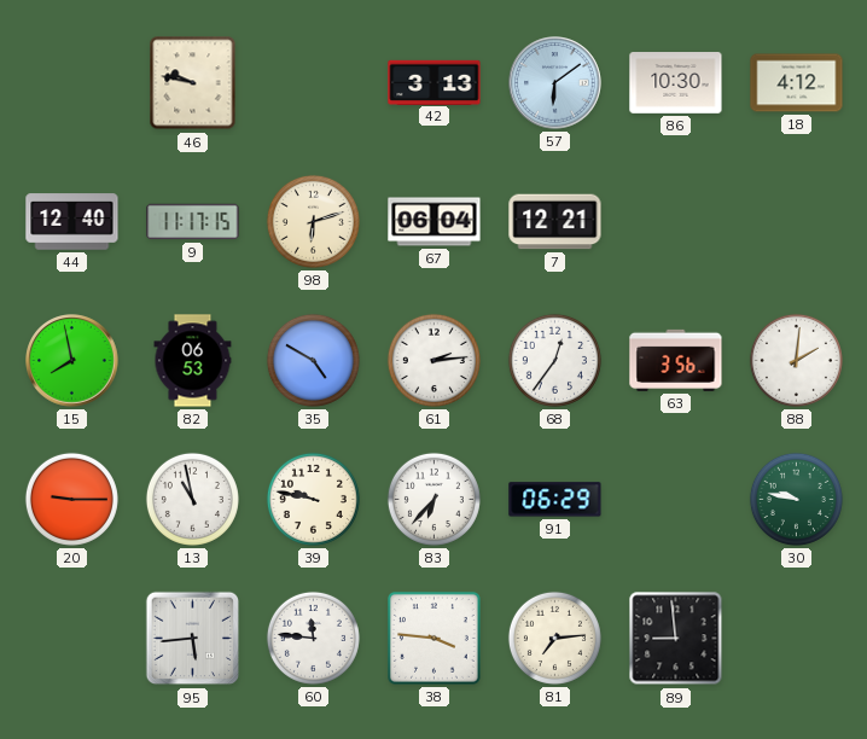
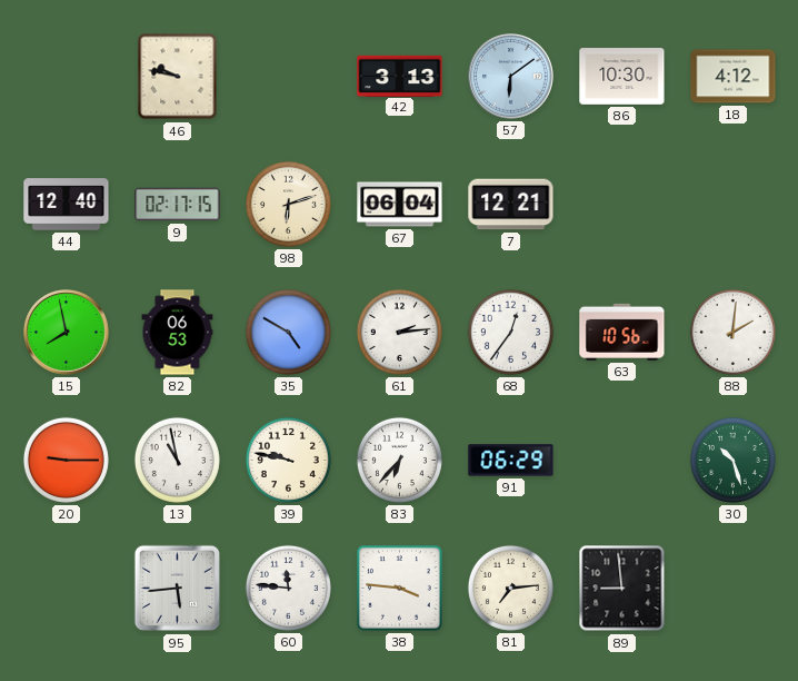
9: 11:17 -> 02:17
63: 3:56 -> 10:56
30: 9:47 -> 10:27
